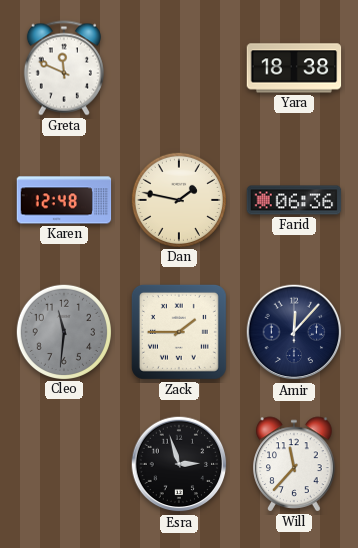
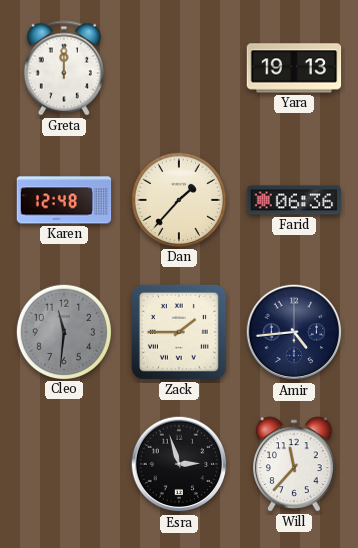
Greta: 11:49 -> 12:00
Yara: 18:38 -> 19:13
Dan: 1:47 -> 1:37
Amir: 12:07 -> 4:44
